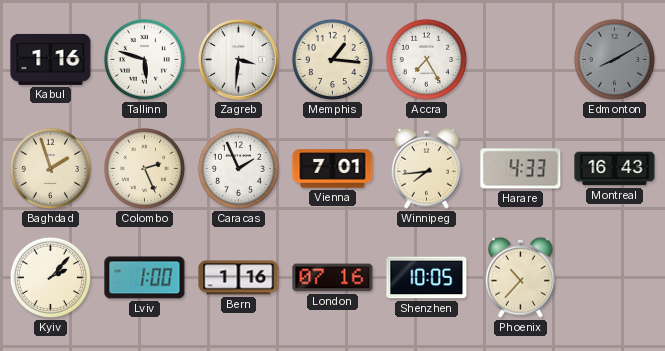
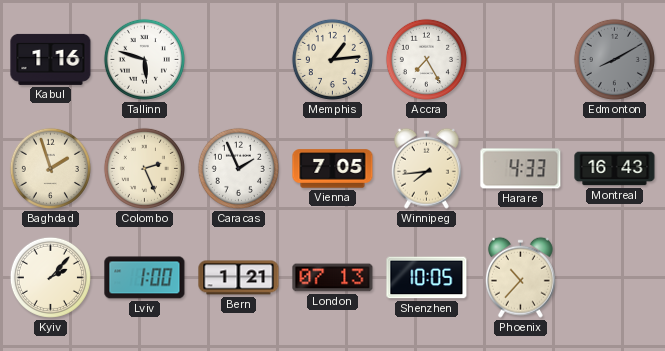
Zagreb: 3:31 -> none
Memphis: 1:16 -> 1:14
Vienna: 7:01 -> 7:05
Bern: 1:16 -> 1:21
London: 07:16 -> 07:13
